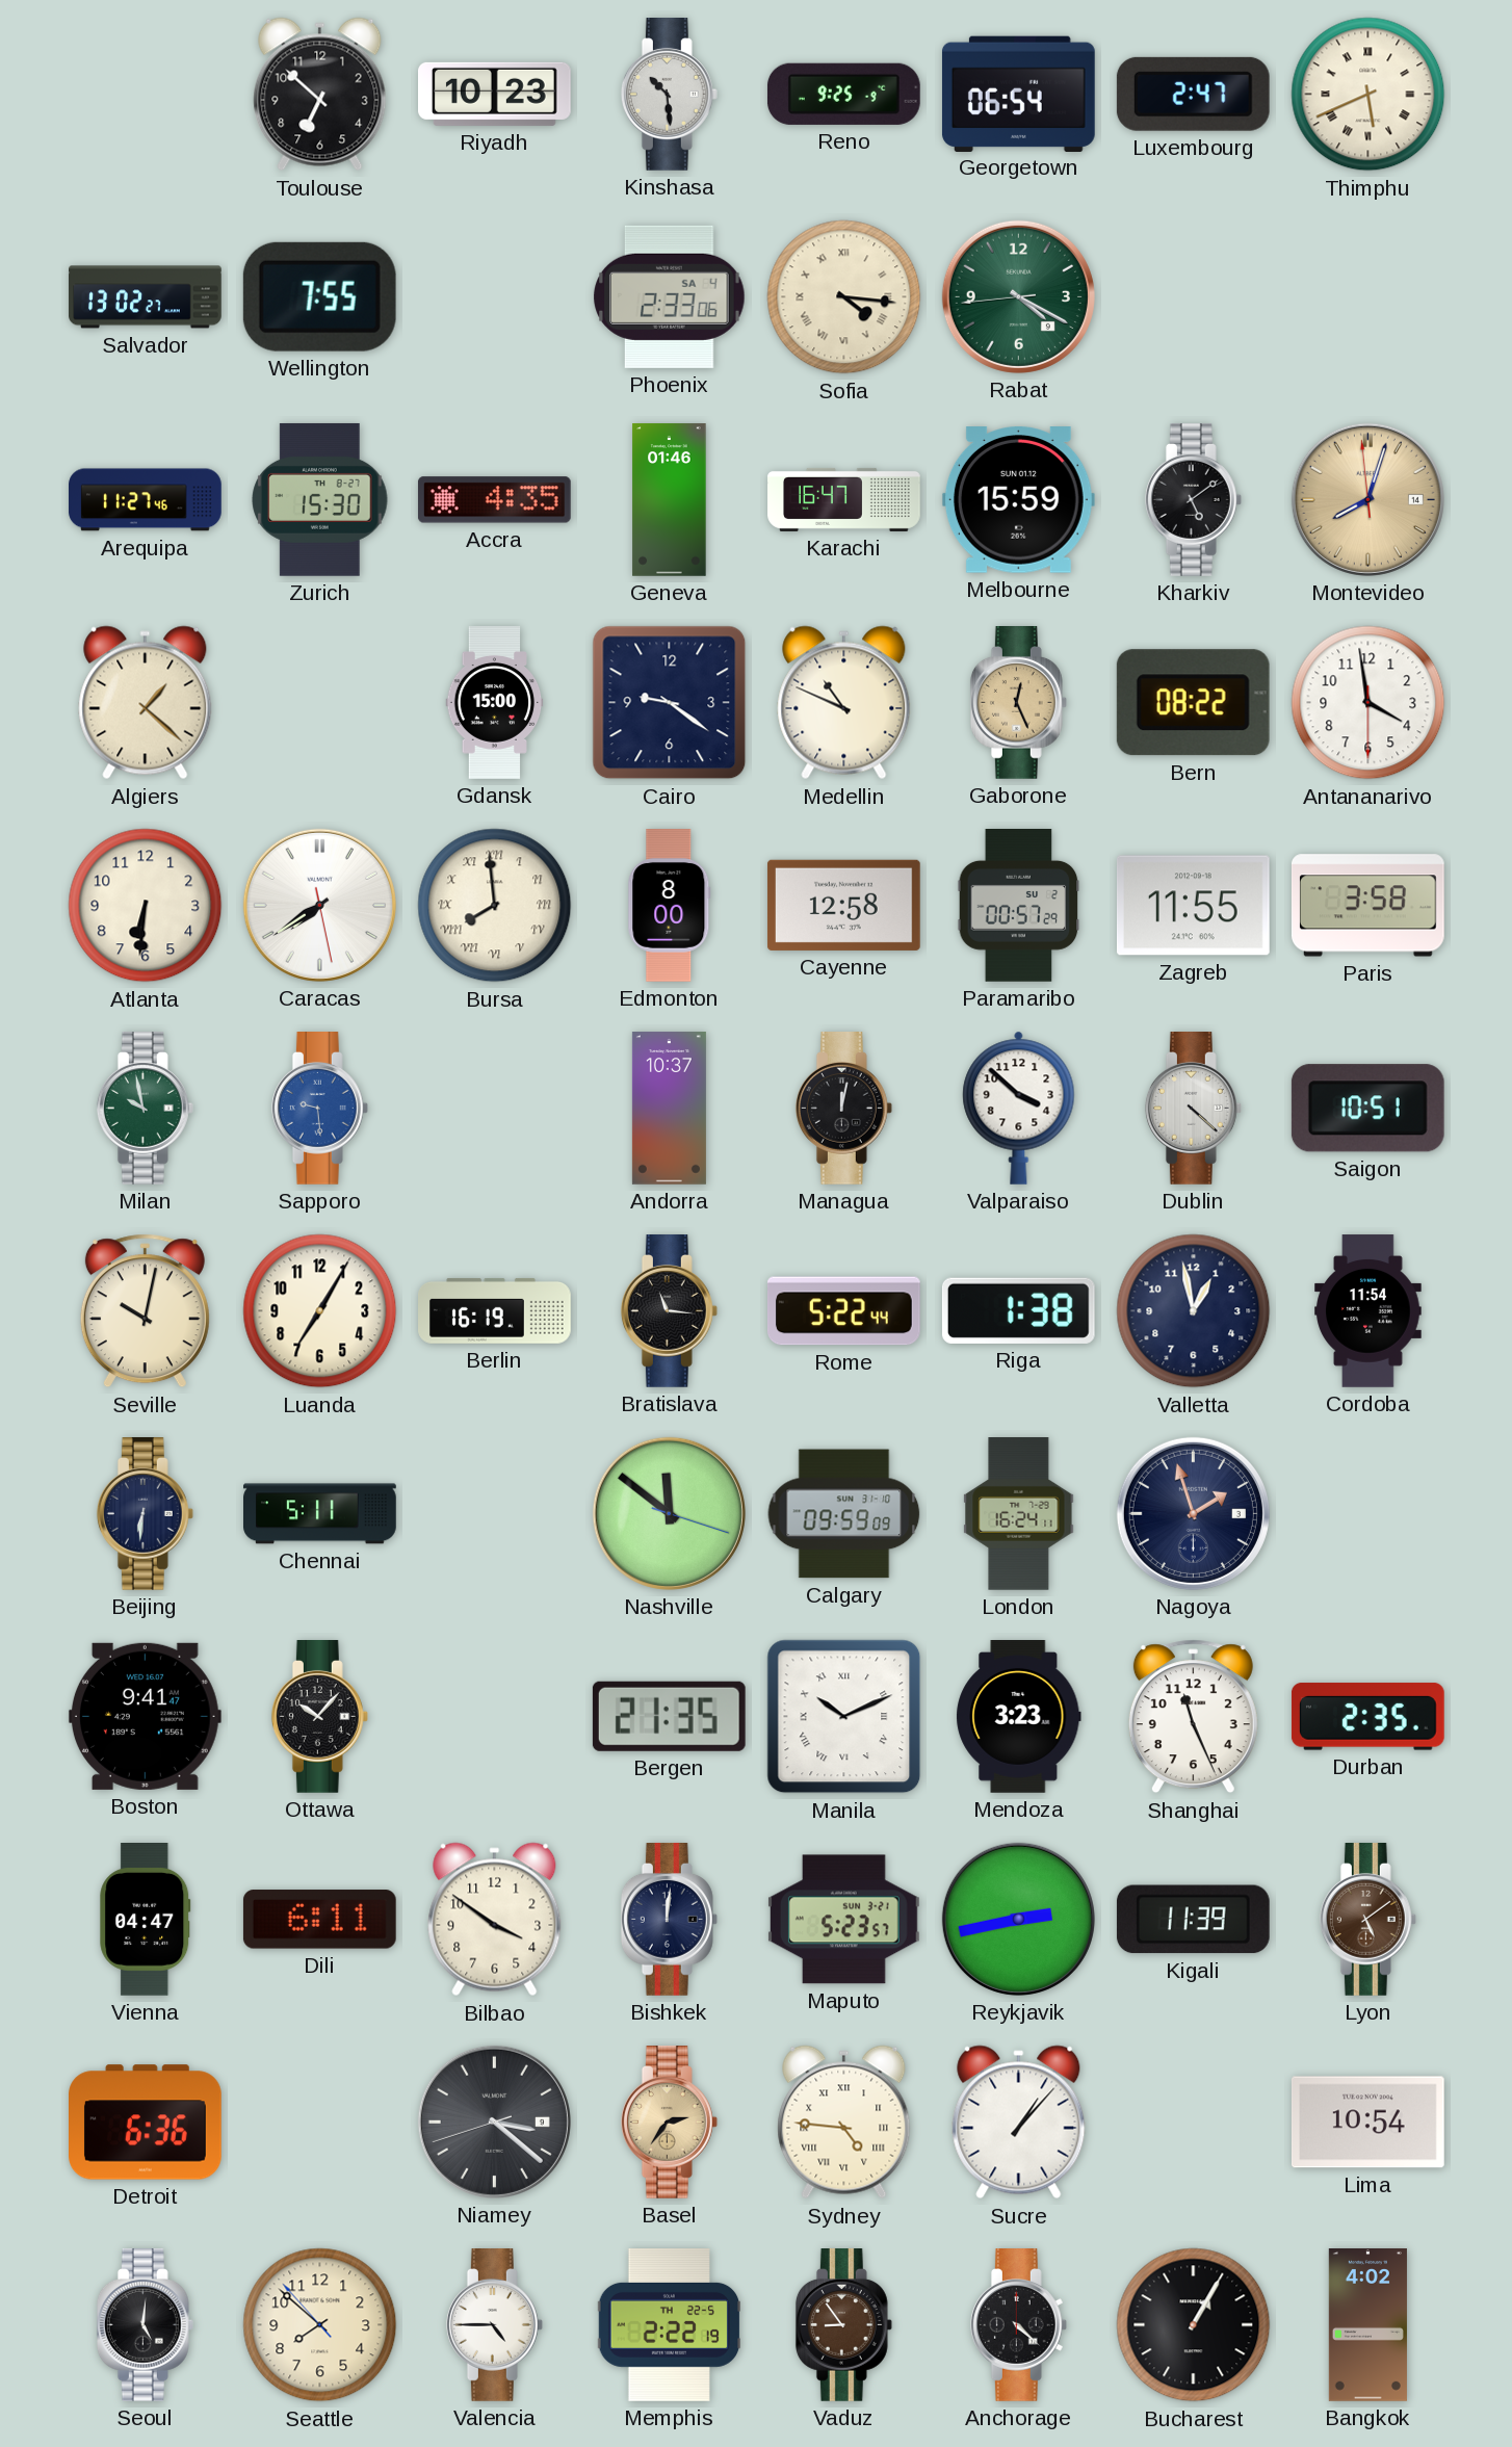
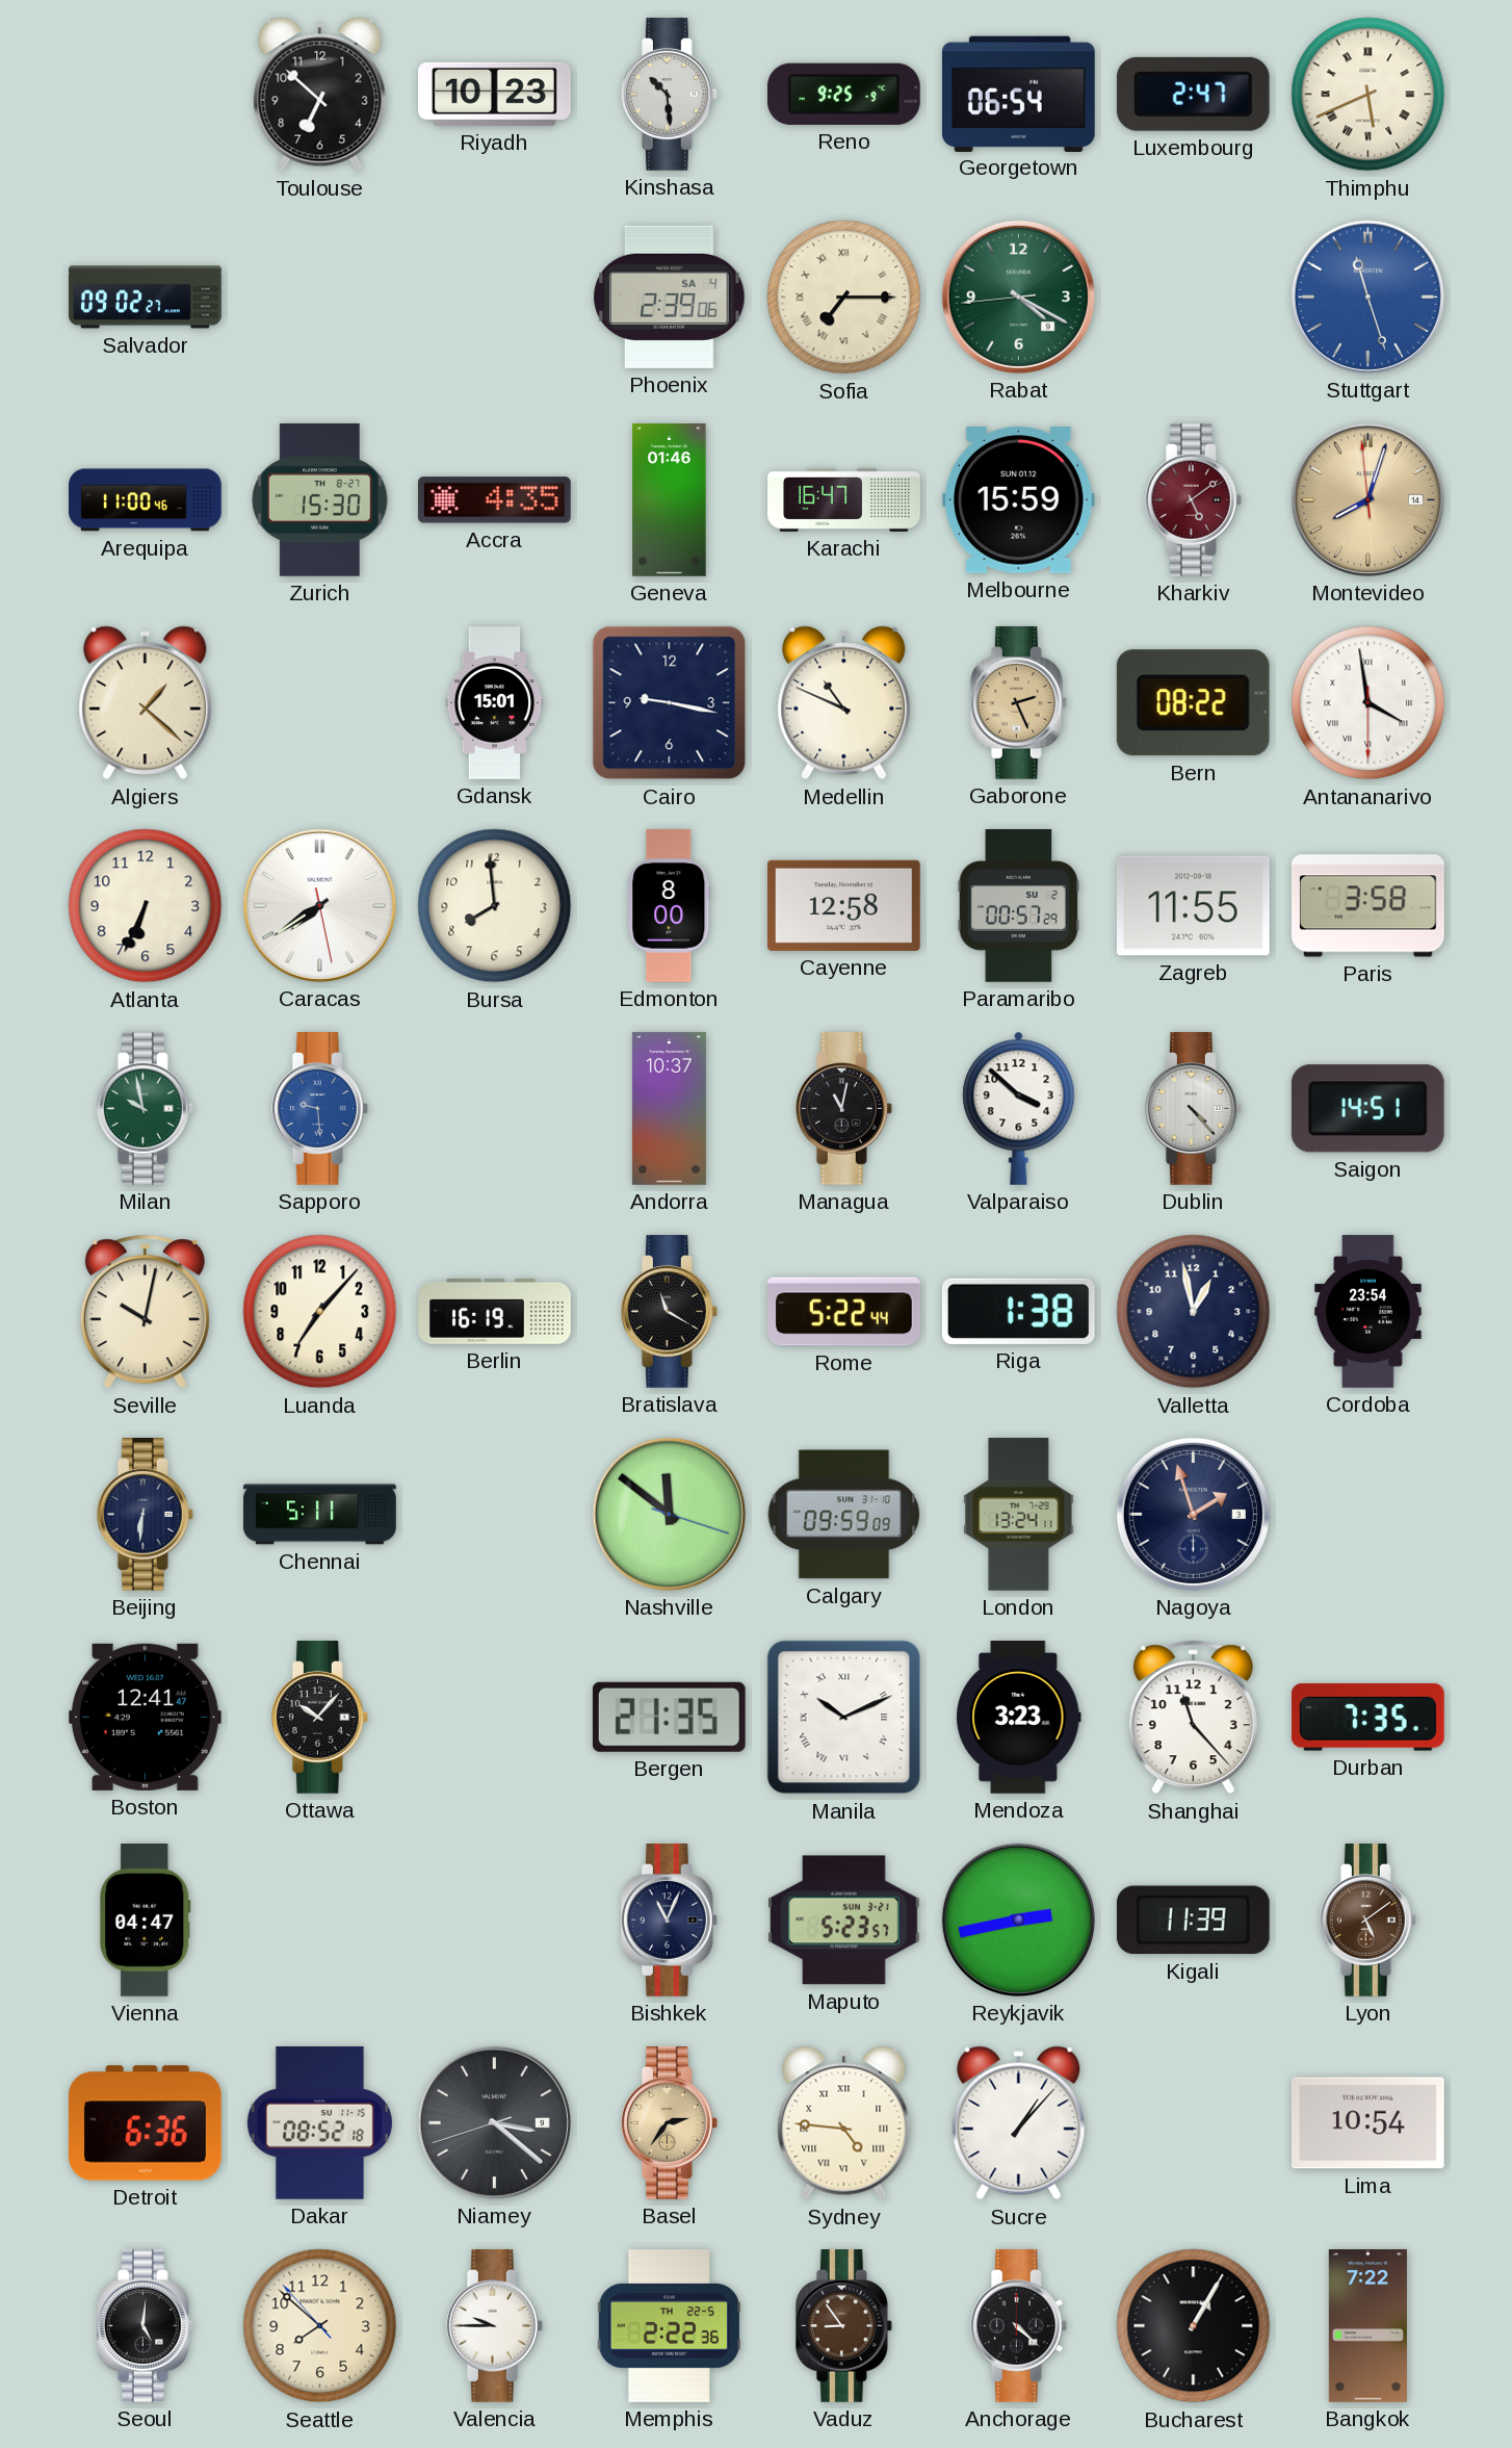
Salvador: 13:02 -> 09:02
Wellington: 7:55 -> none
Phoenix: 2:33 -> 2:39
Sofia: 4:16 -> 7:15
Stuttgart: none -> 11:27
Arequipa: 11:27 -> 11:00
Kharkiv dial: black -> burgundy
Gdansk: 15:00 -> 15:01
Cairo: 9:21 -> 9:17
Gaborone: 12:26 -> 2:26
Antananarivo numerals: Arabic -> Roman
Atlanta: 6:31 -> 6:34
Bursa numerals: Roman -> Arabic
Managua: 12:02 -> 11:02
Dublin: 4:22 -> 4:23
Saigon: 10:51 -> 14:51
Luanda: 7:05 -> 7:07
Bratislava: 11:16 -> 11:20
Cordoba: 11:54 -> 23:54
London: 16:24 -> 13:24
Boston: 9:41 -> 12:41
Shanghai: 11:26 -> 11:23
Durban: 2:35 -> 7:35
Dili: 6:11 -> none
Bilbao: 3:51 -> none
Bishkek: 12:01 -> 11:04
Dakar: none -> 08:52
Valencia: 4:45 -> 9:45
Memphis: 2:22:19 -> 2:22:36
Bangkok: 4:02 -> 7:22
